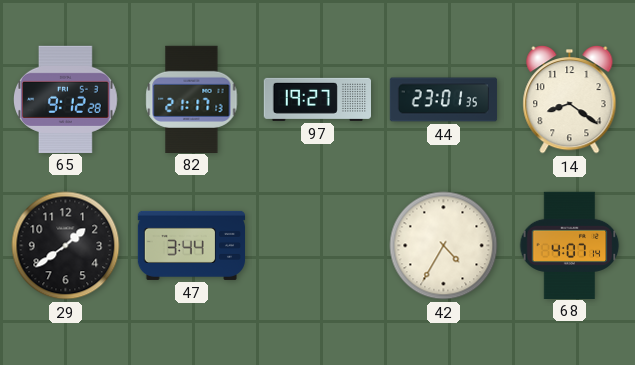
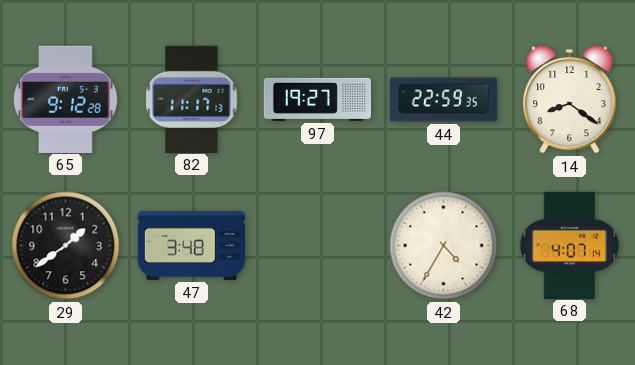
82: 21:17 -> 11:17
44: 23:01 -> 22:59
47: 3:44 -> 3:48
